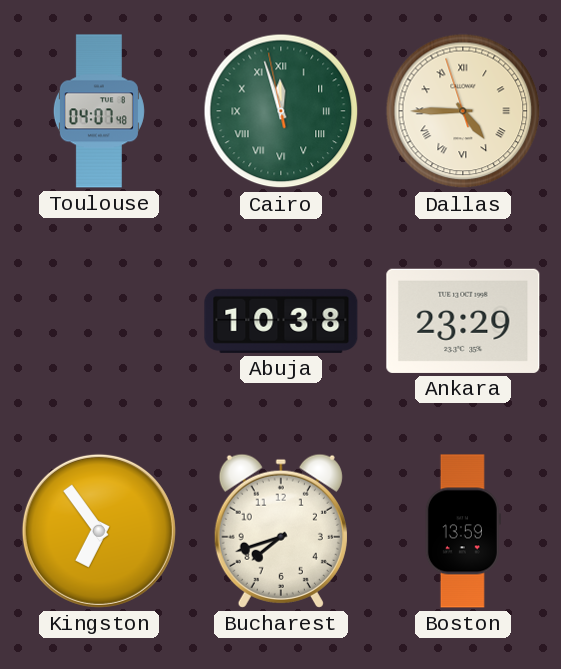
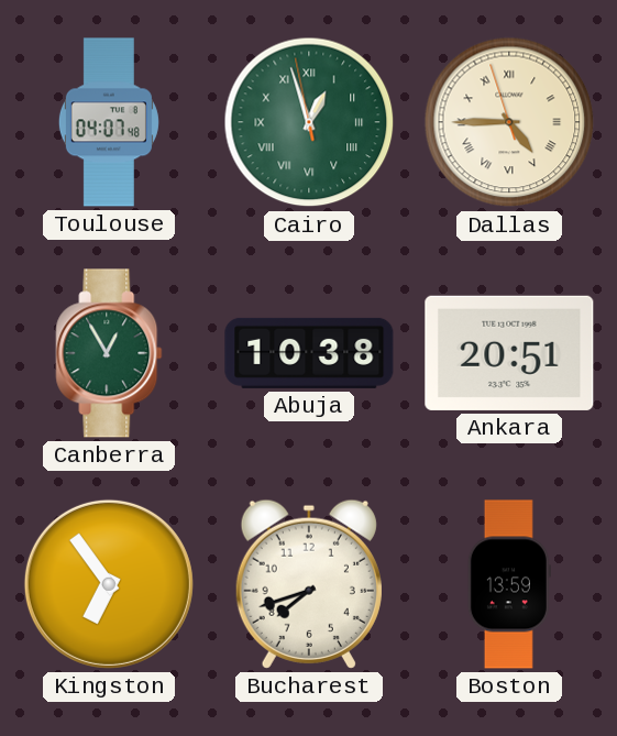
Cairo: 11:56 -> 12:56
Canberra: none -> 12:55
Ankara: 23:29 -> 20:51
